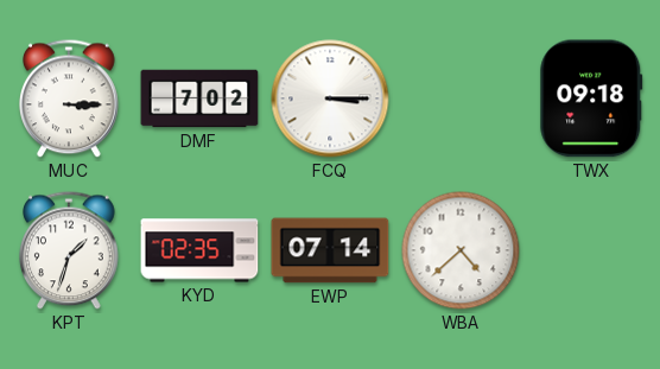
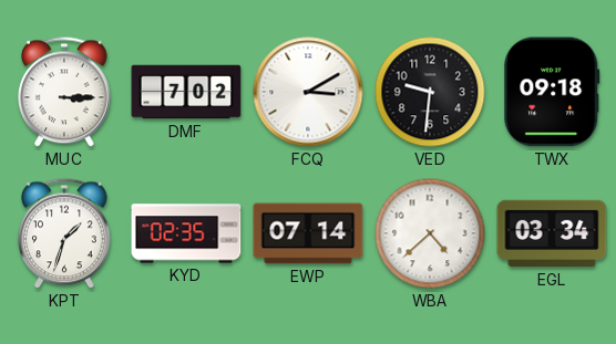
FCQ: 3:15 -> 3:10
VED: none -> 9:31
EGL: none -> 03:34
